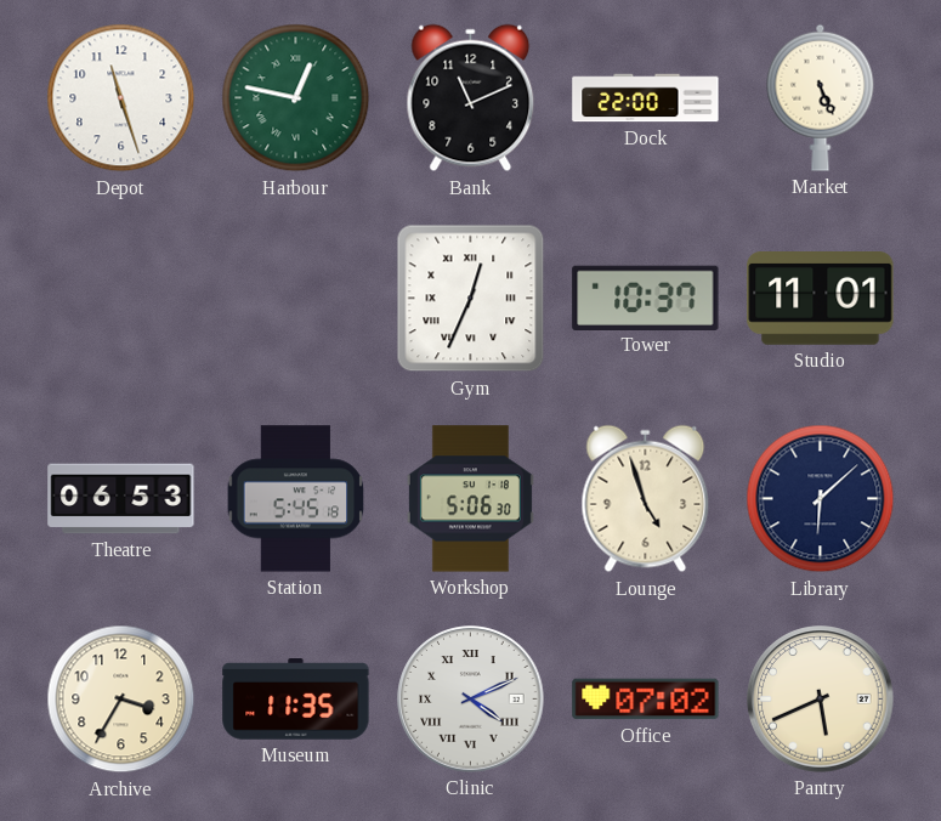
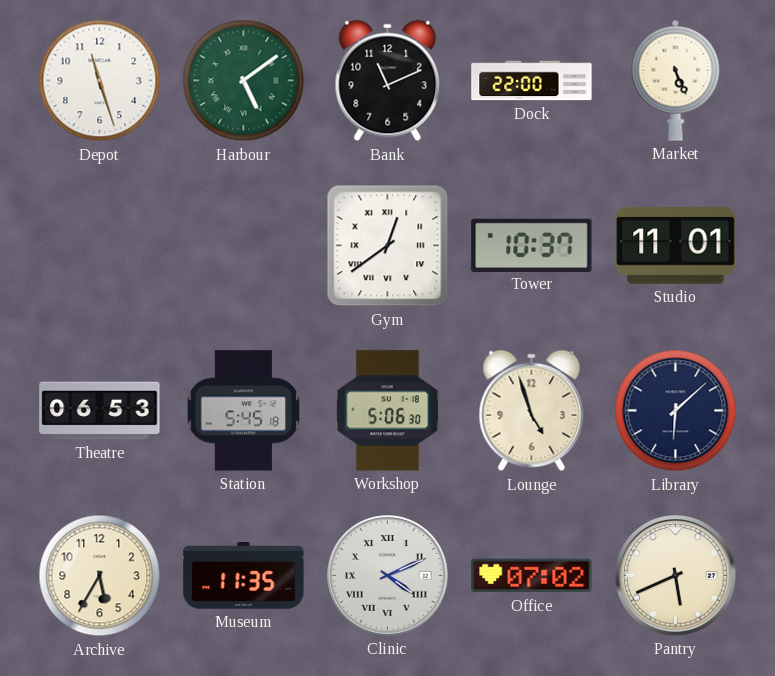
Harbour: 12:47 -> 5:09
Gym: 12:34 -> 12:39
Archive: 3:35 -> 5:35
